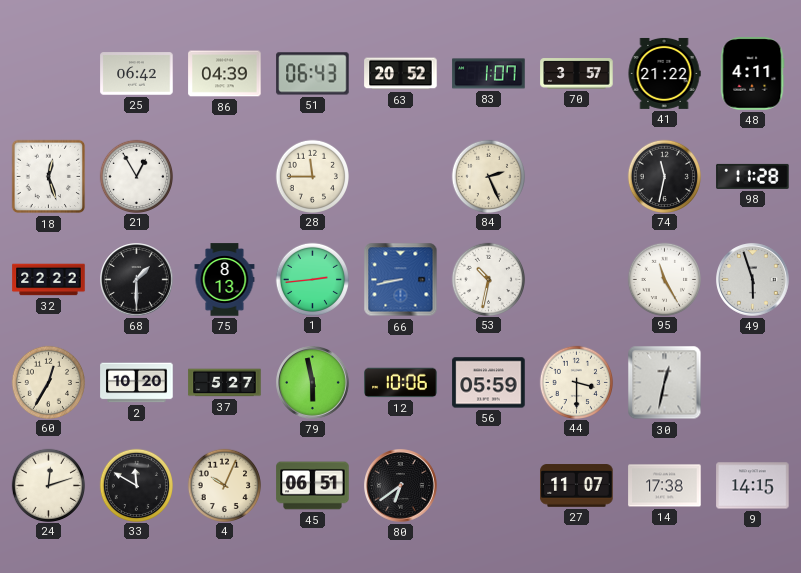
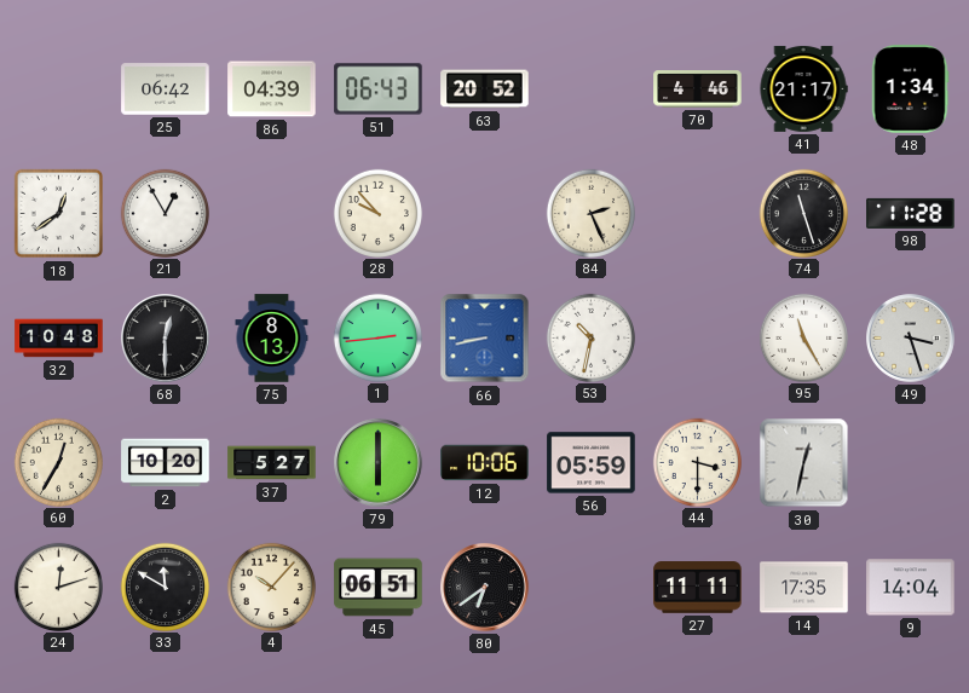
83: 1:07 -> none
70: 3:57 -> 4:46
41: 21:22 -> 21:17
48: 4:11 -> 1:34
18: 12:27 -> 12:39
28: 11:45 -> 9:53
74: 11:32 -> 11:27
32: 22:22 -> 10:48
68: 1:30 -> 12:30
49: 5:57 -> 3:27
79: 5:58 -> 6:00
4: 10:04 -> 10:07
27: 11:07 -> 11:11
14: 17:38 -> 17:35
9: 14:15 -> 14:04
